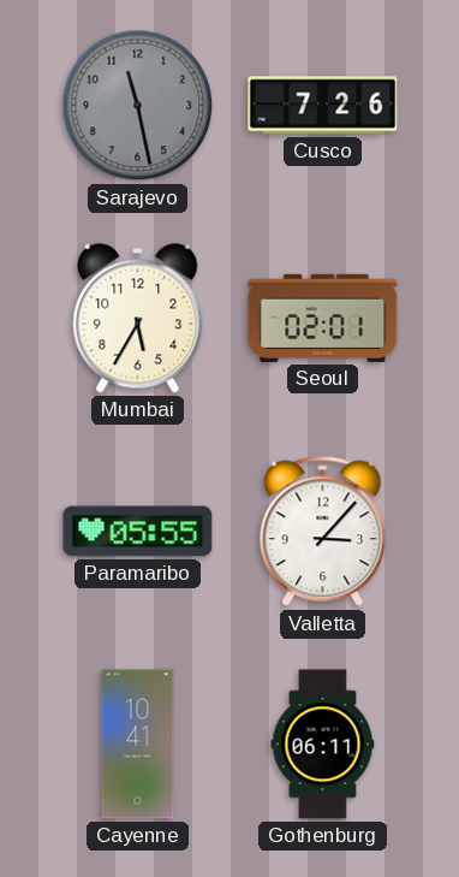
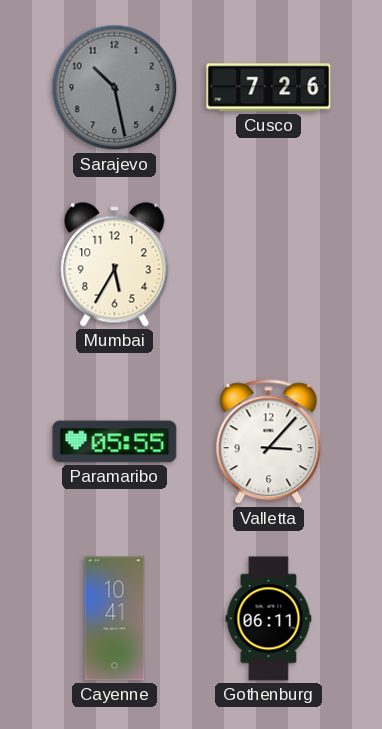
Sarajevo: 11:28 -> 10:28
Seoul: 02:01 -> none
